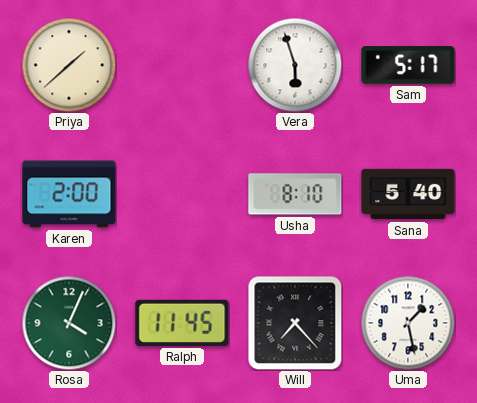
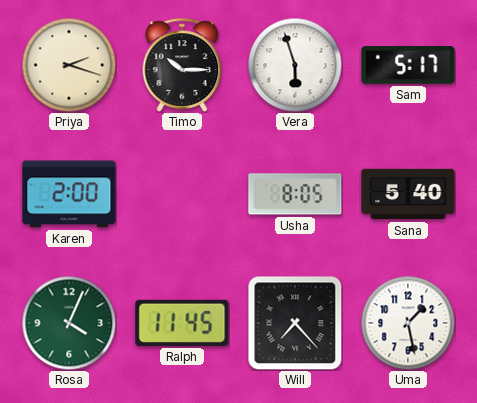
Priya: 1:38 -> 2:18
Timo: none -> 10:15
Usha: 8:10 -> 8:05
